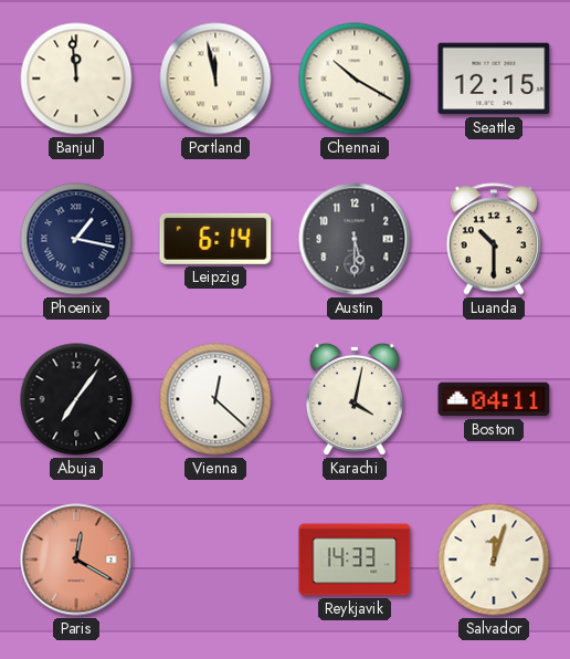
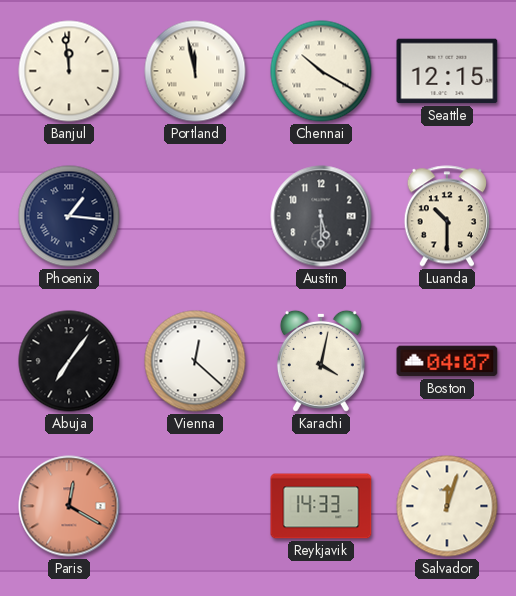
Phoenix: 1:17 -> 1:16
Leipzig: 6:14 -> none
Boston: 04:11 -> 04:07
